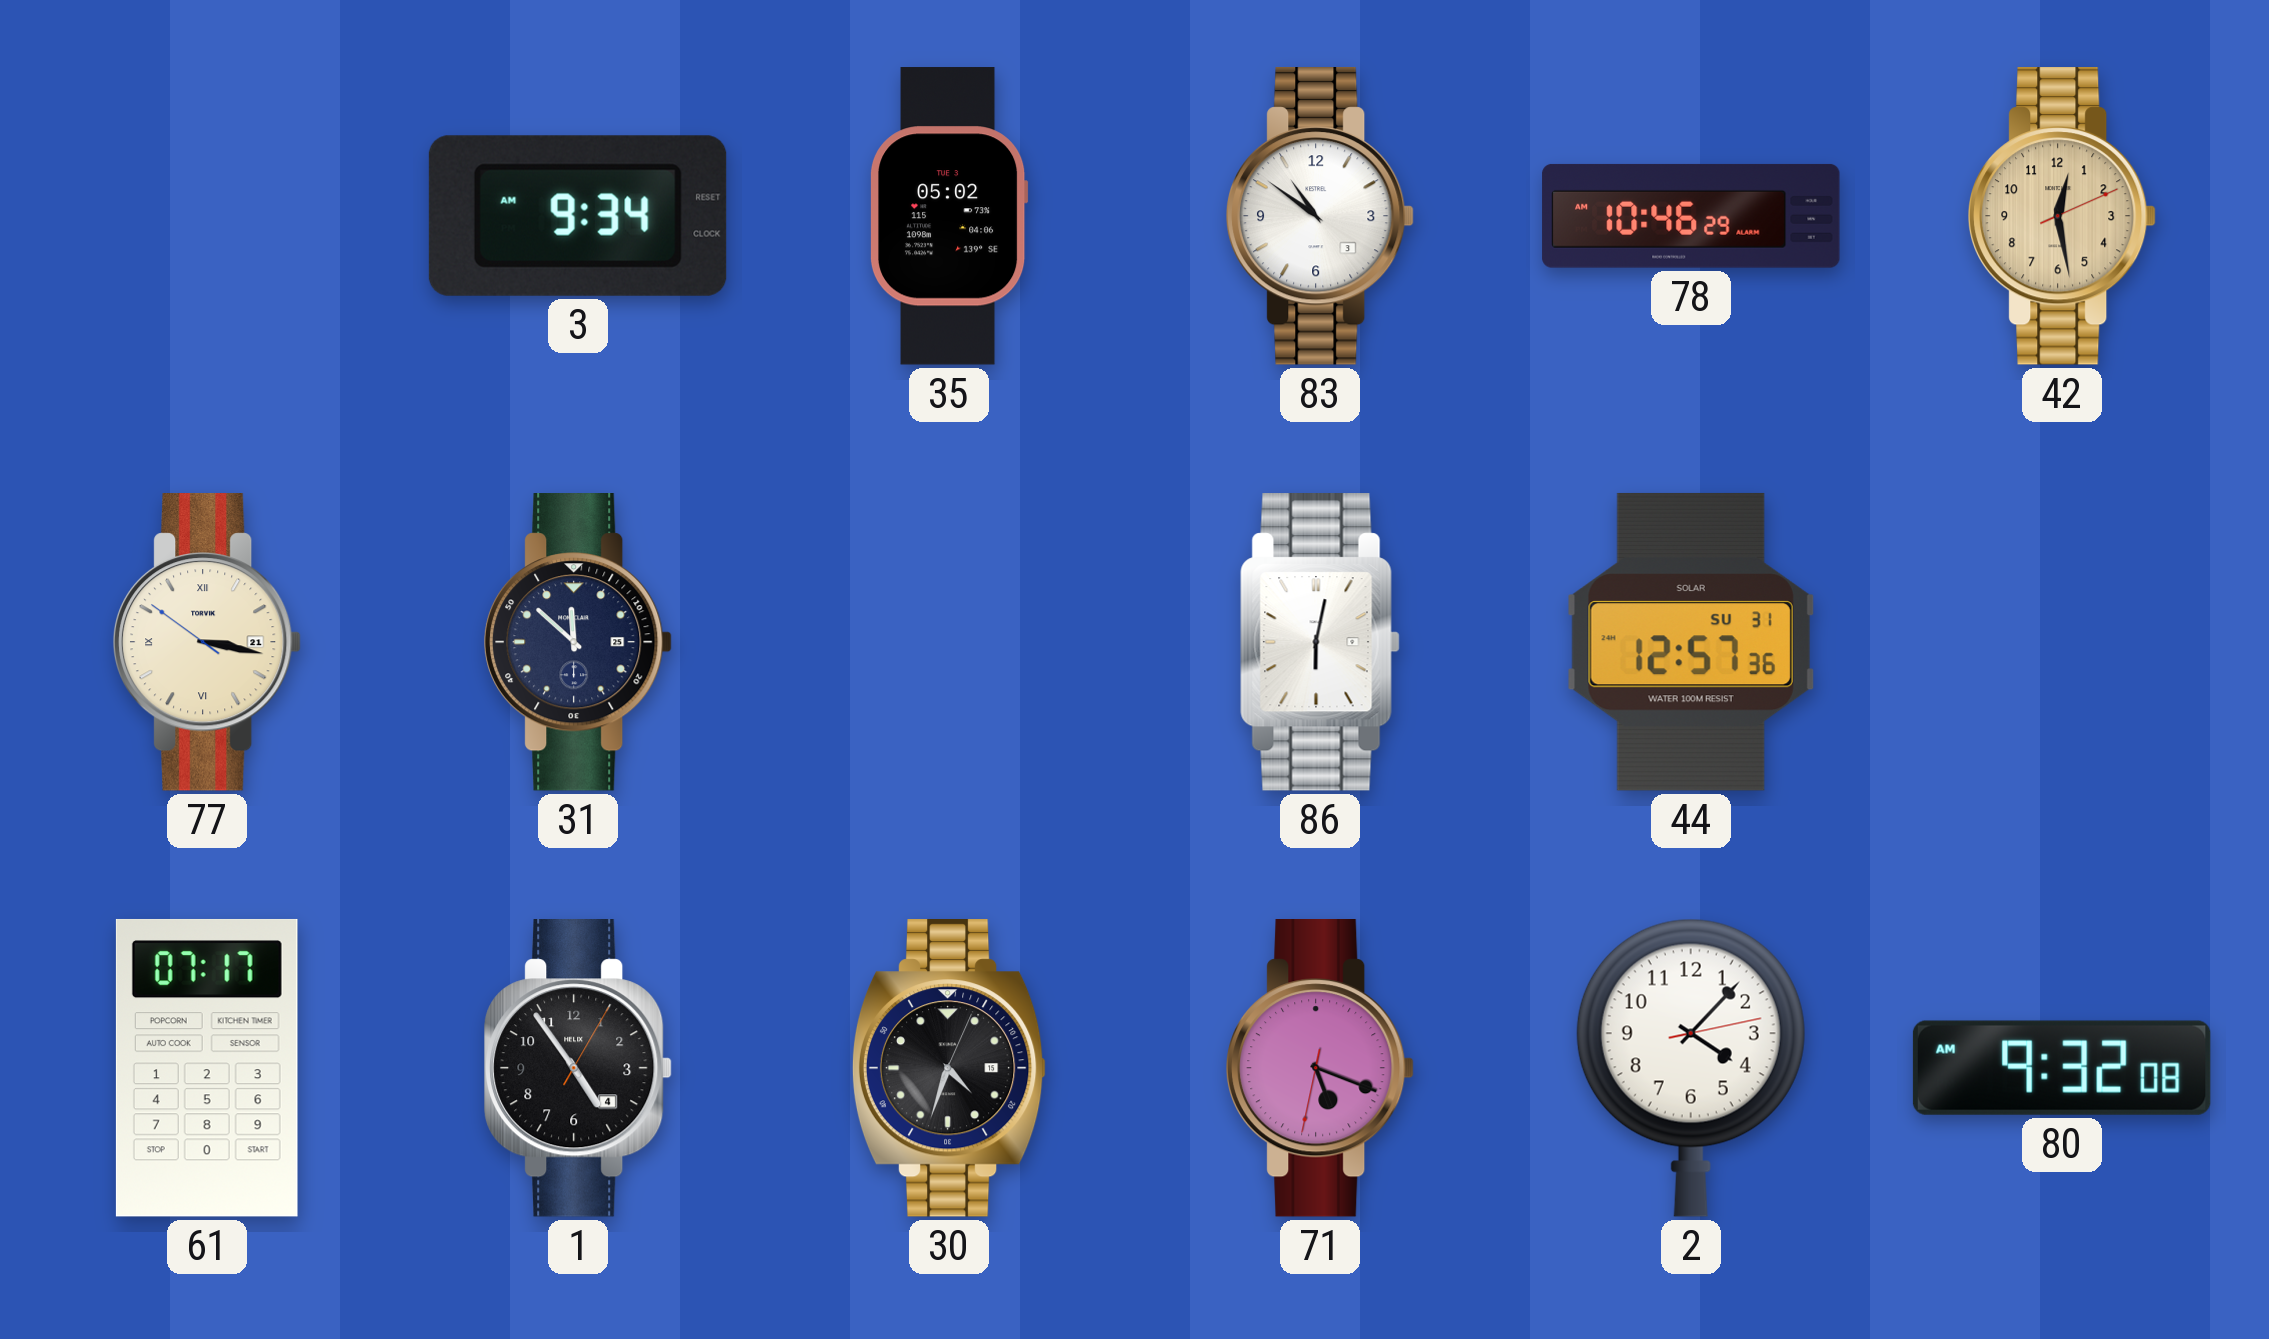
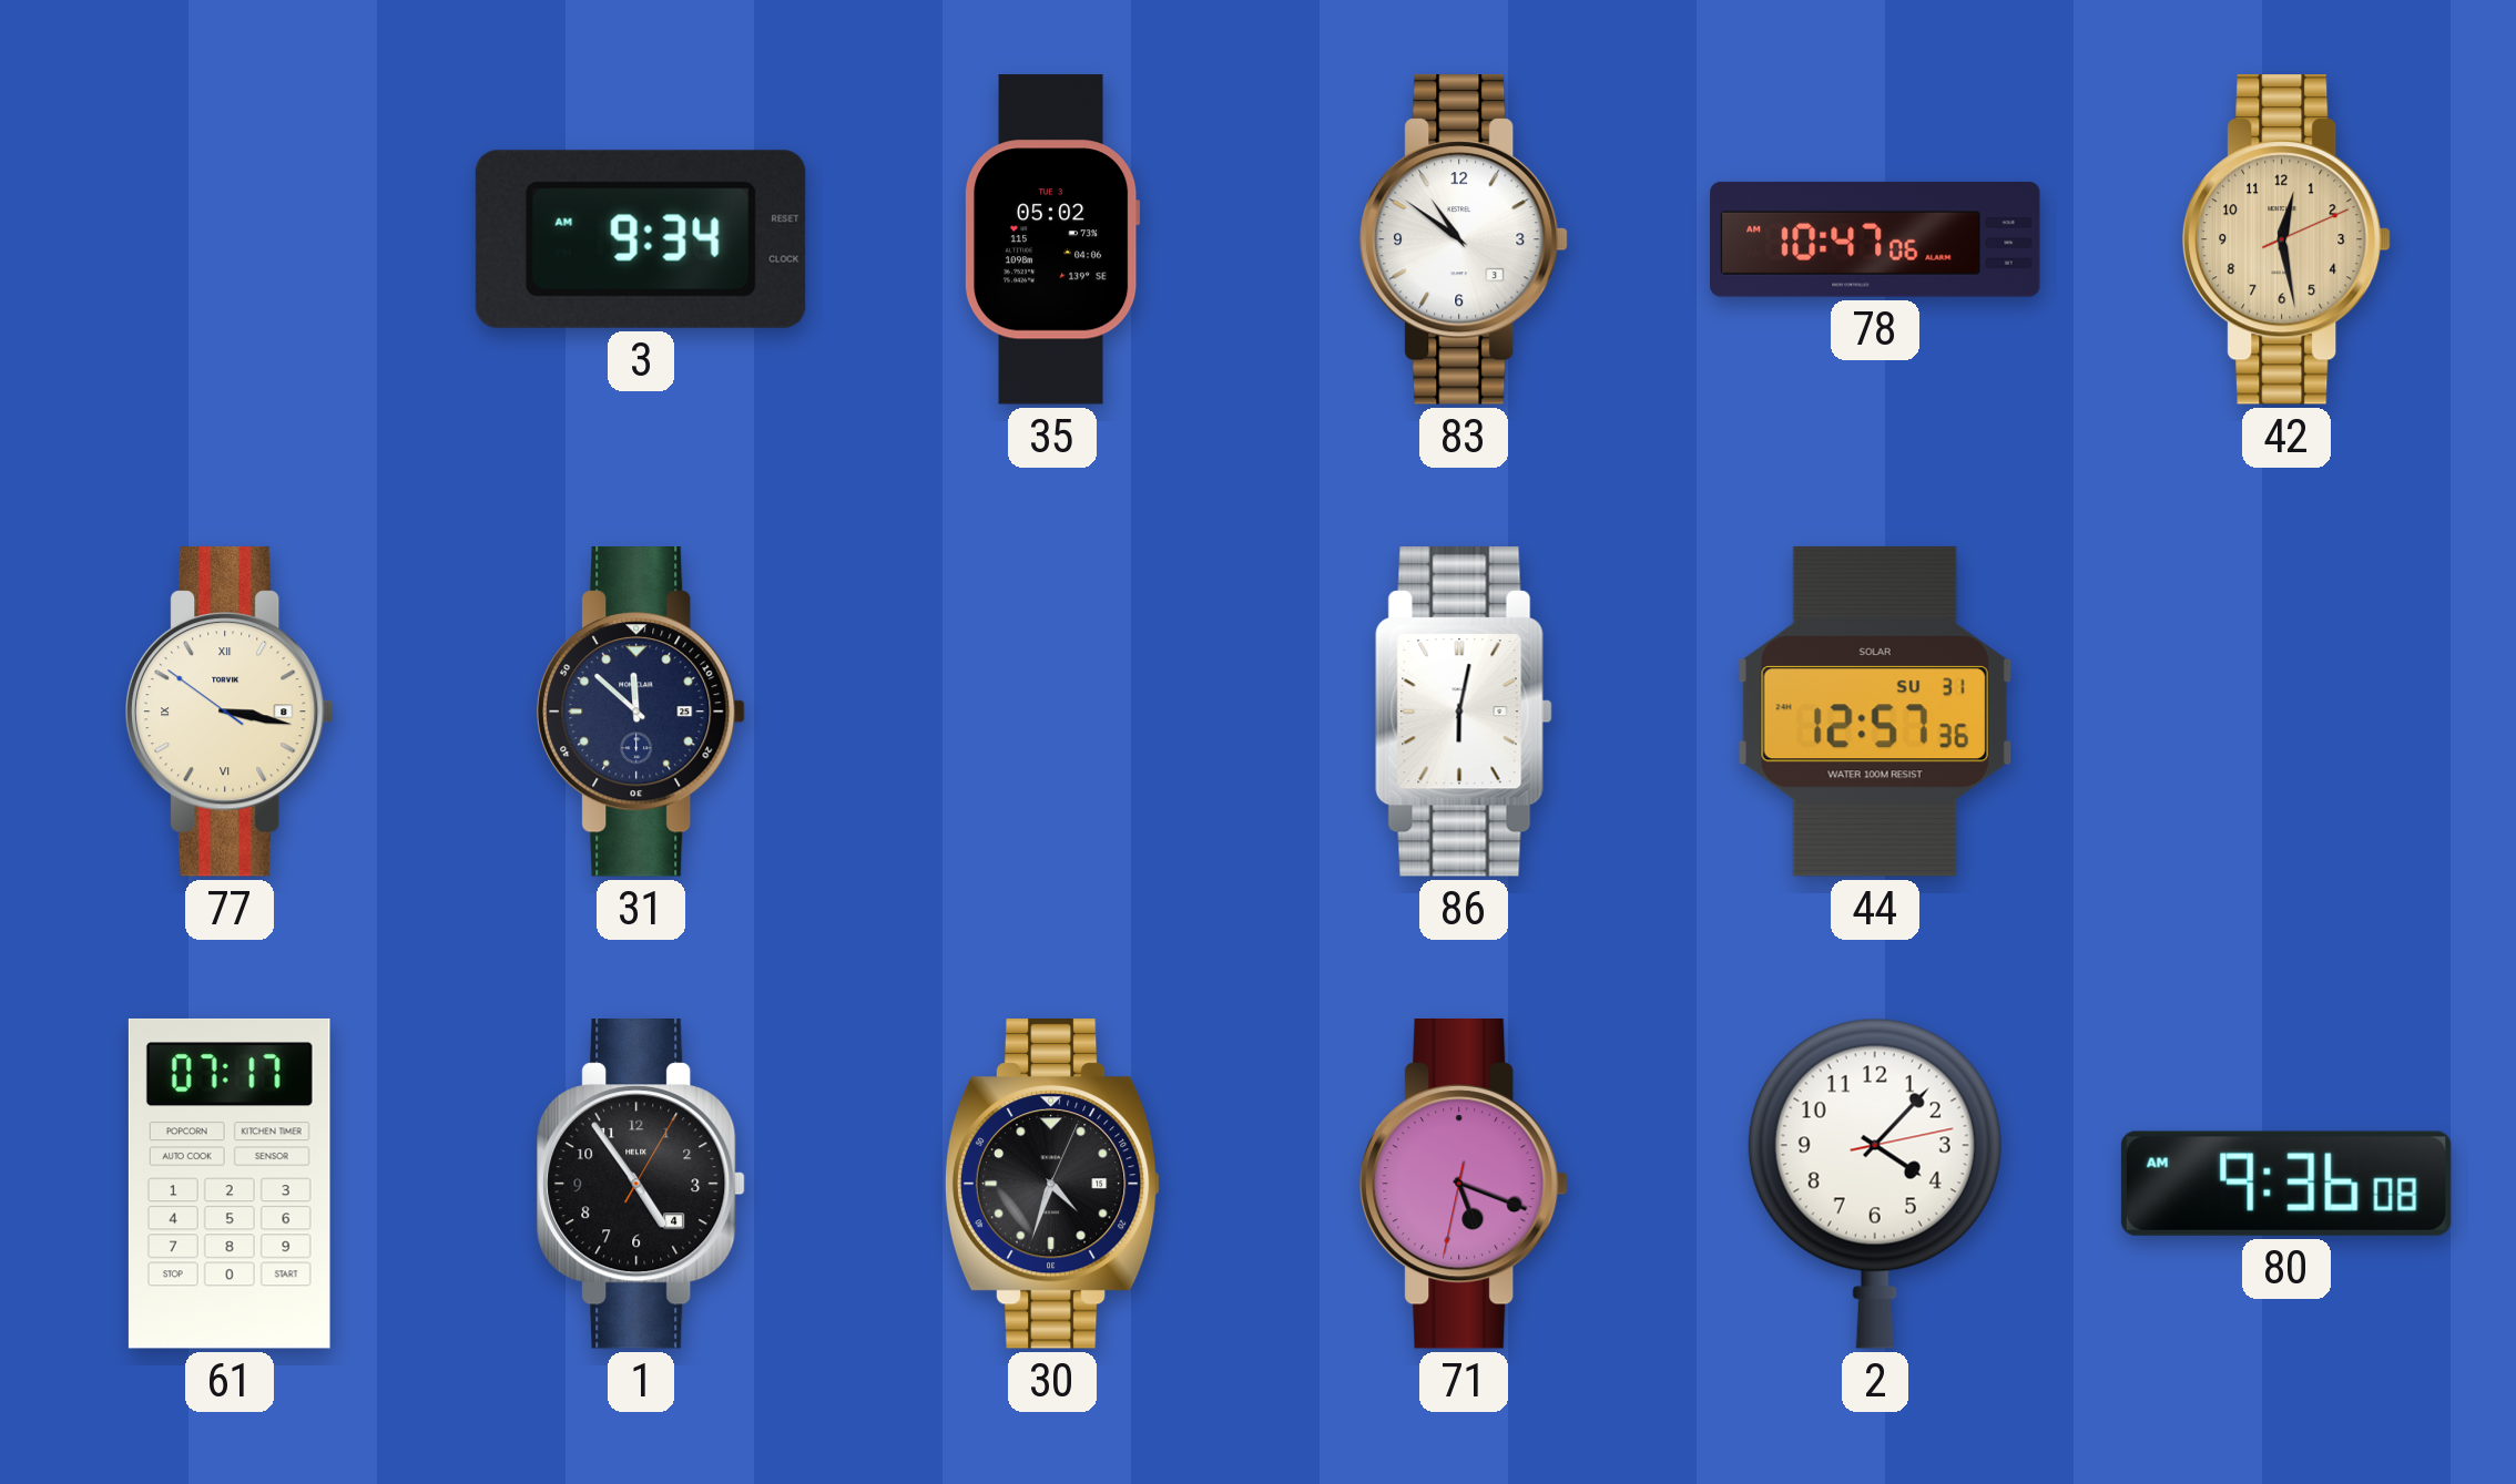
78: 10:46 -> 10:47
77 date: 21 -> 8
80: 9:32 -> 9:36
